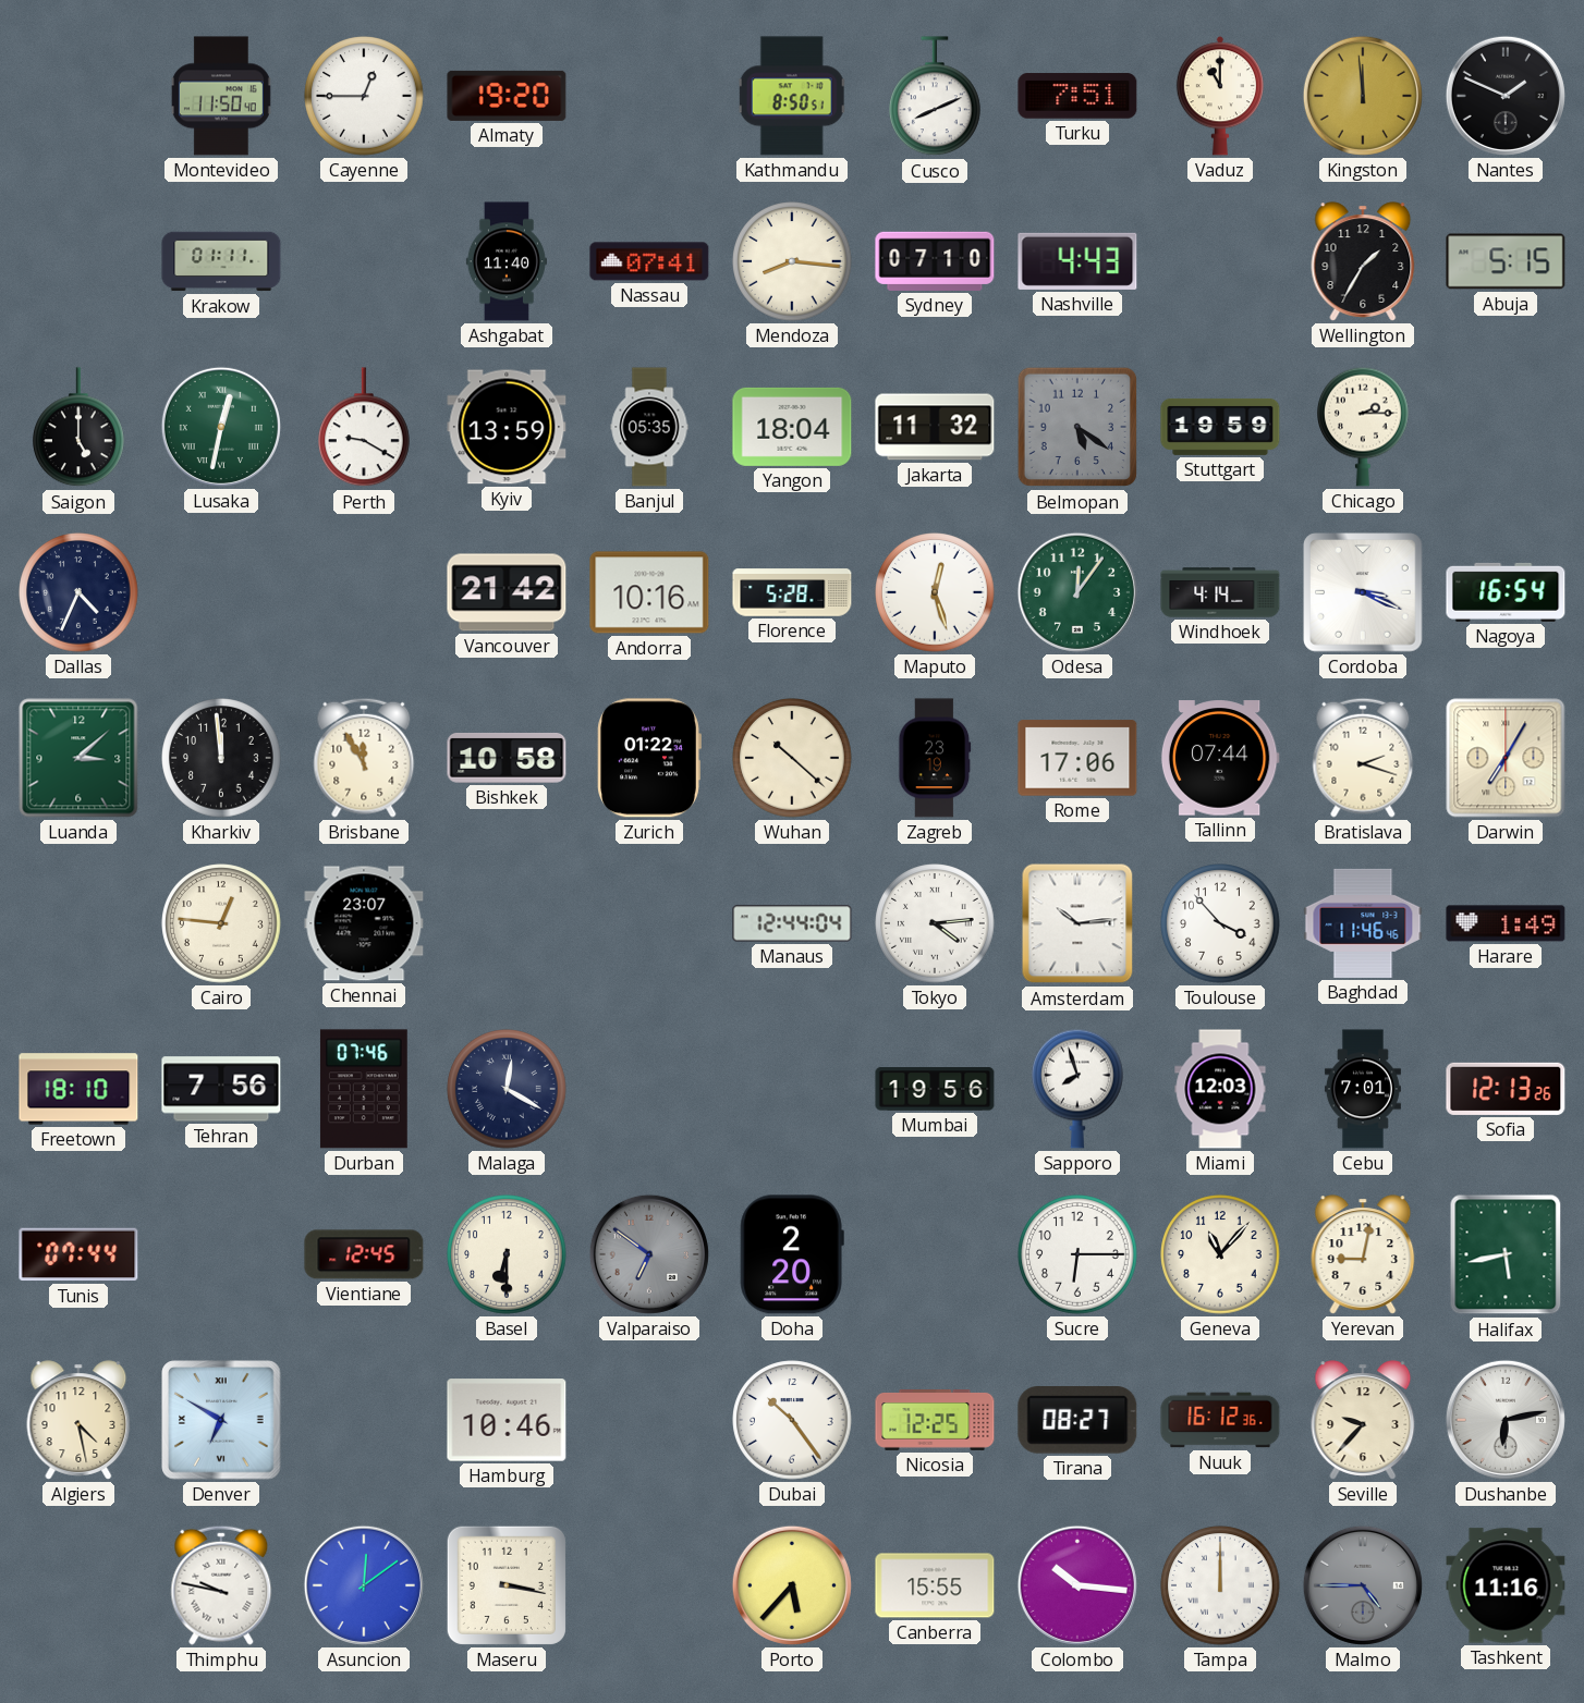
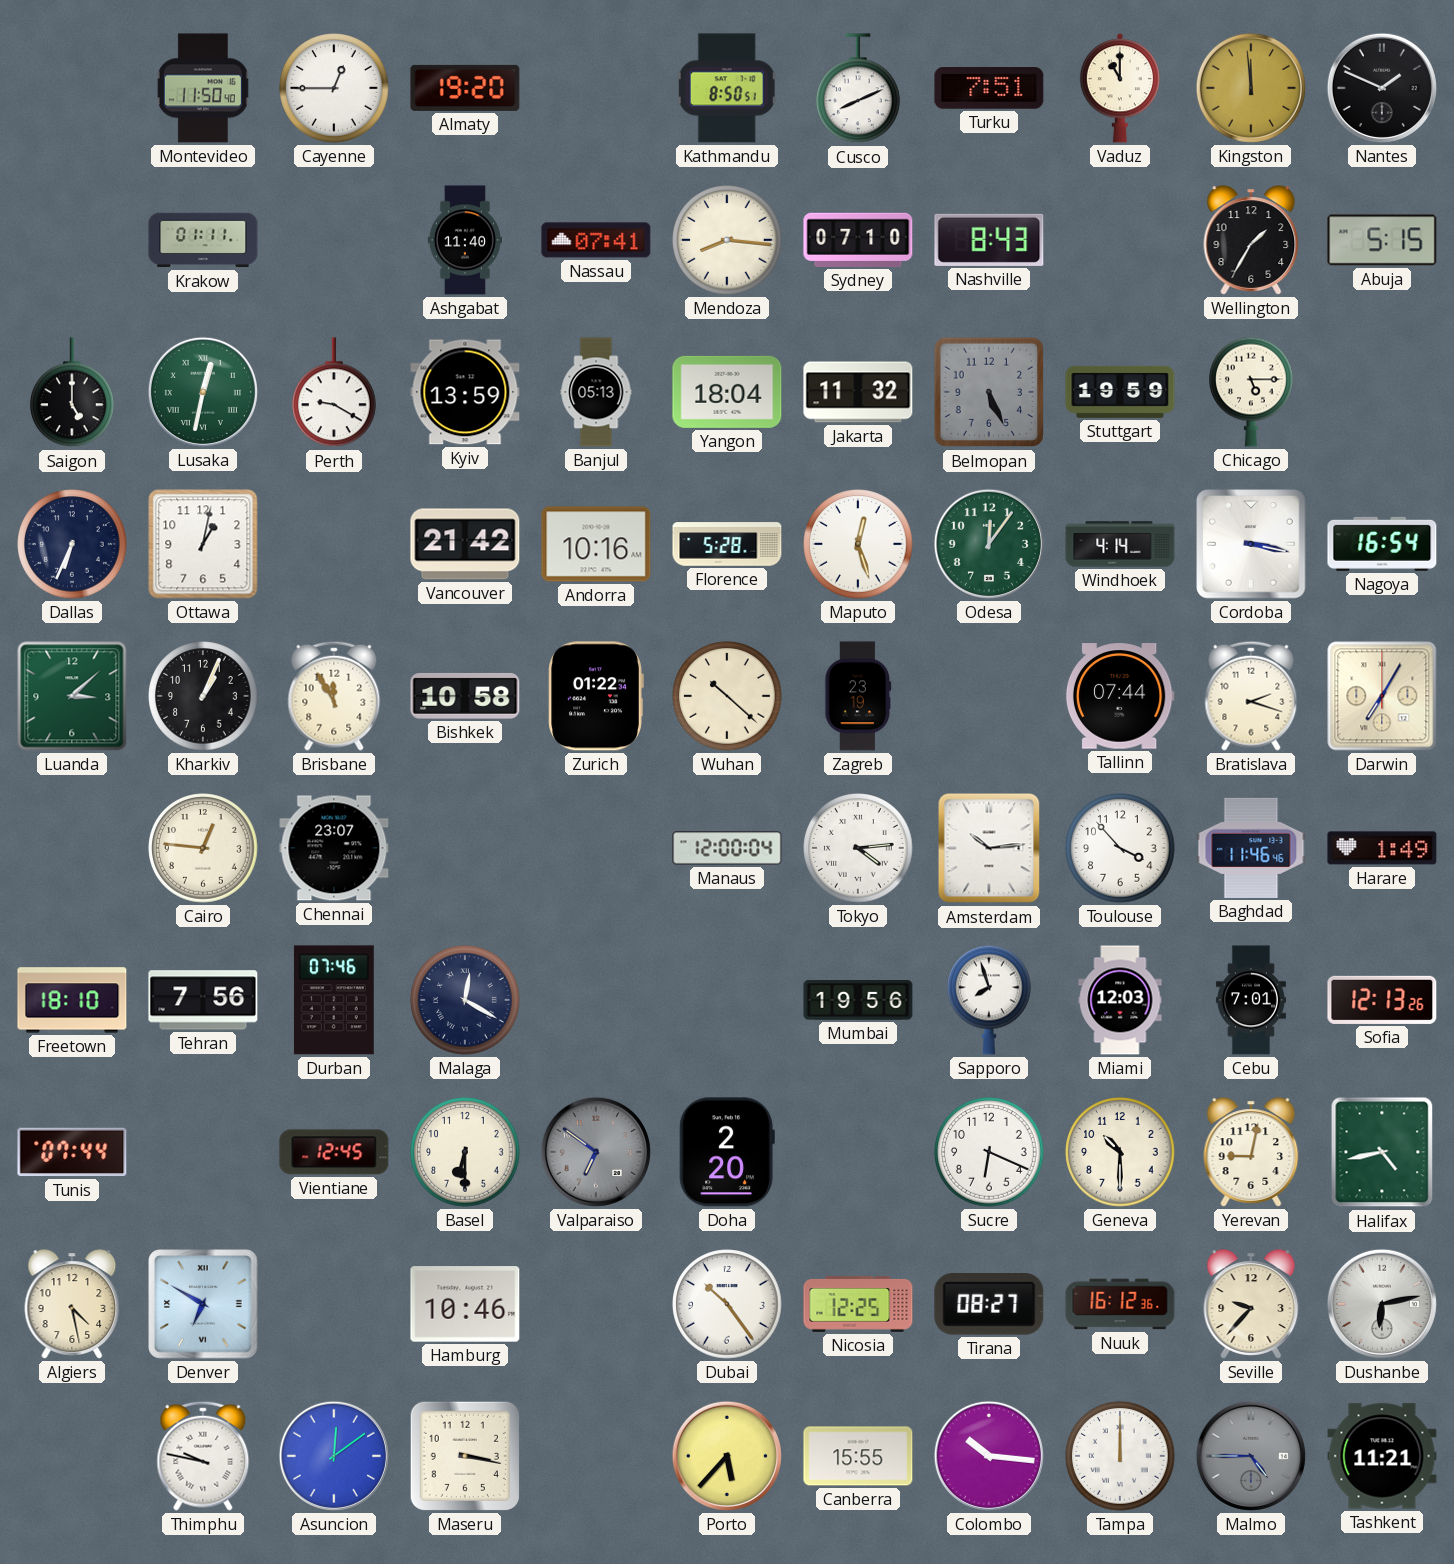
Nashville: 4:43 -> 8:43
Banjul: 05:35 -> 05:13
Belmopan: 5:21 -> 5:26
Chicago: 2:15 -> 5:15
Dallas: 4:34 -> 6:34
Ottawa: none -> 1:02
Cordoba: 3:19 -> 3:17
Kharkiv: 11:59 -> 1:04
Rome: 17:06 -> none
Manaus: 12:44 -> 12:00
Sucre: 6:15 -> 6:19
Geneva: 11:07 -> 10:30
Halifax: 5:43 -> 4:43
Tashkent: 11:16 -> 11:21
